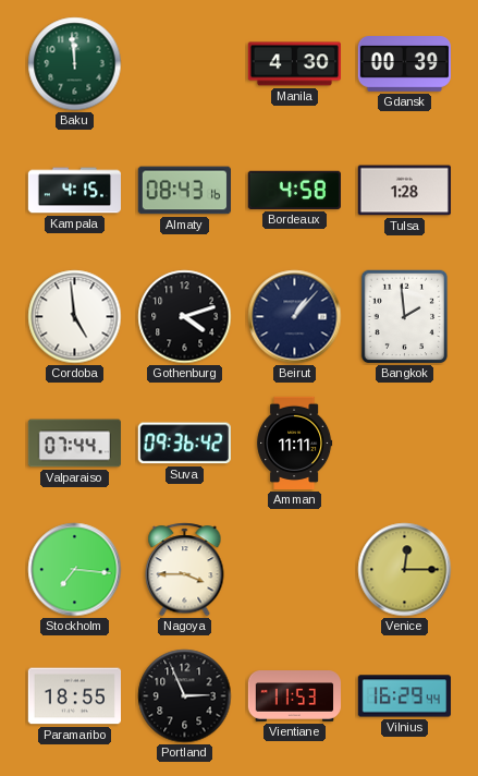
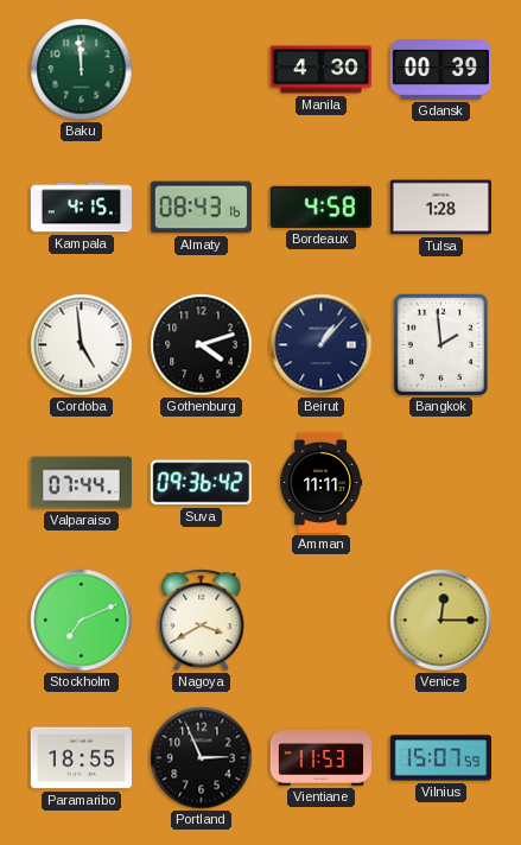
Stockholm: 7:16 -> 7:11
Nagoya: 3:45 -> 3:40
Vilnius: 16:29 -> 15:07
